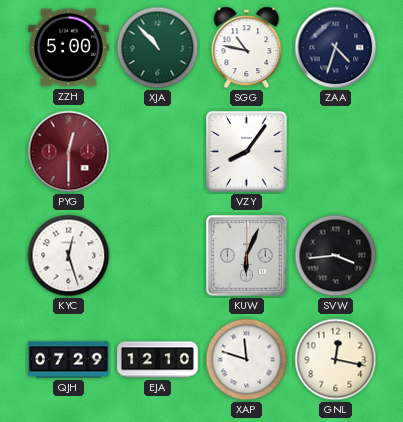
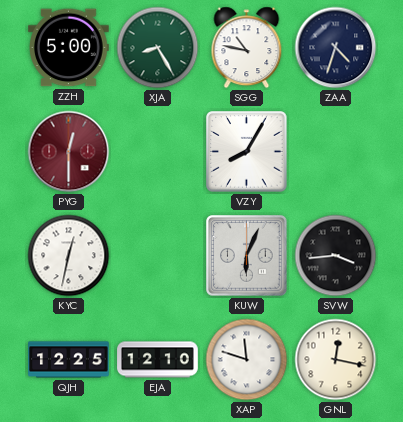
XJA: 10:53 -> 8:25
VZY: 8:06 -> 8:05
KYC: 12:27 -> 12:32
QJH: 07:29 -> 12:25
